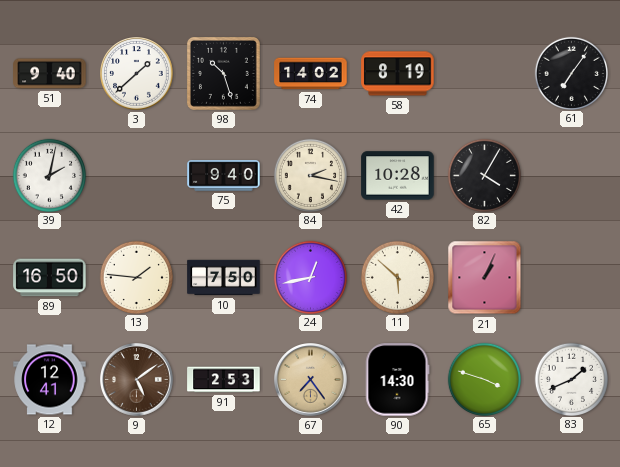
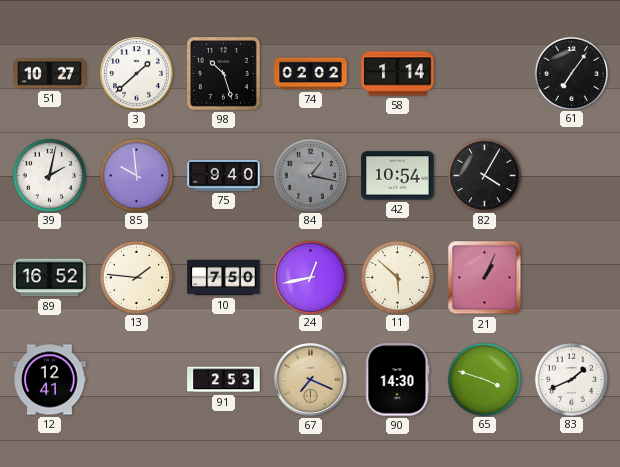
51: 9:40 -> 10:27
74: 14:02 -> 02:02
58: 8:19 -> 1:14
85: none -> 9:59
84: 2:17 -> 1:17
84 dial: cream -> grey
42: 10:28 -> 10:54
89: 16:50 -> 16:52
9: 5:09 -> none
67: 7:24 -> 7:19
